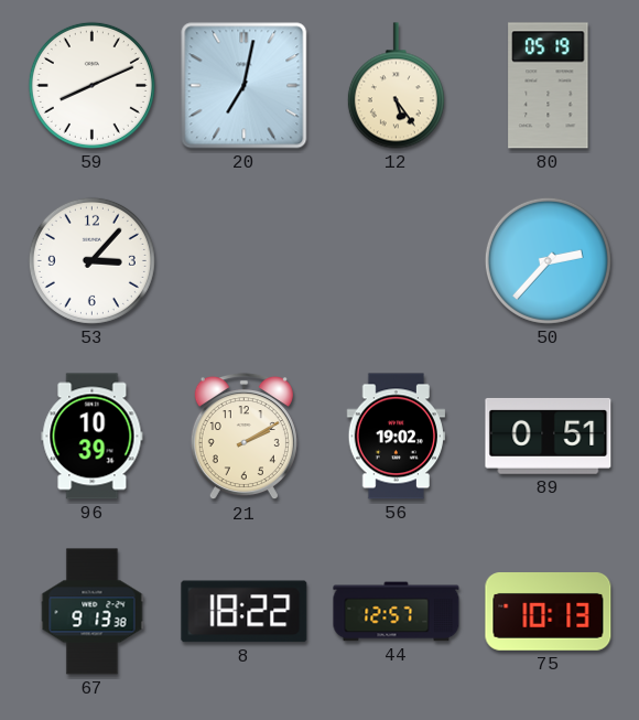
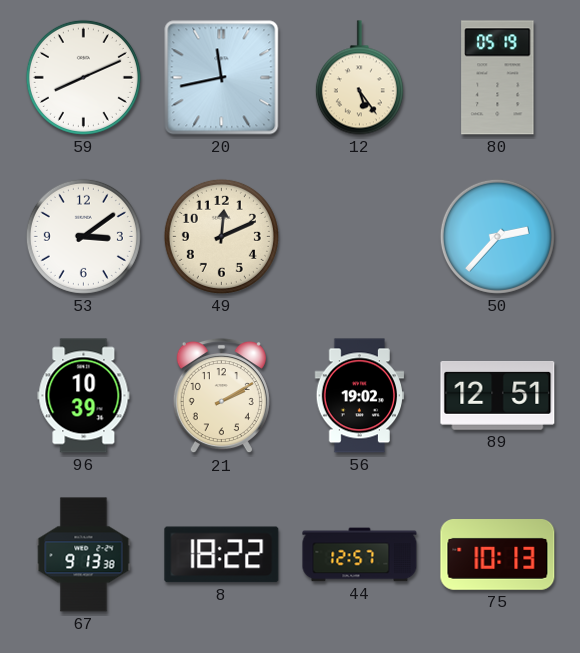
20: 7:02 -> 11:43
53: 3:07 -> 3:09
49: none -> 12:11
89: 0:51 -> 12:51
